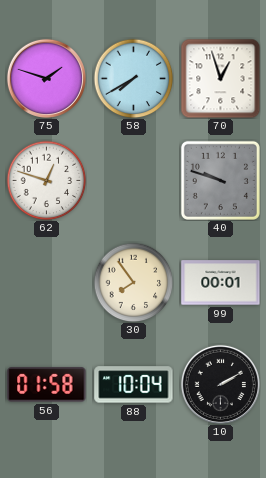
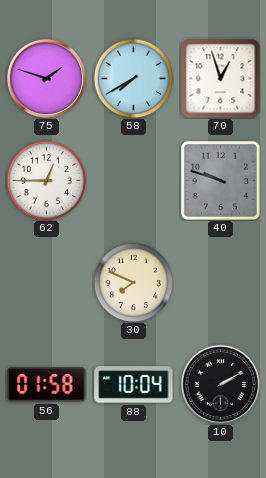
62: 12:48 -> 12:45
30: 7:54 -> 7:49
99: 00:01 -> none
